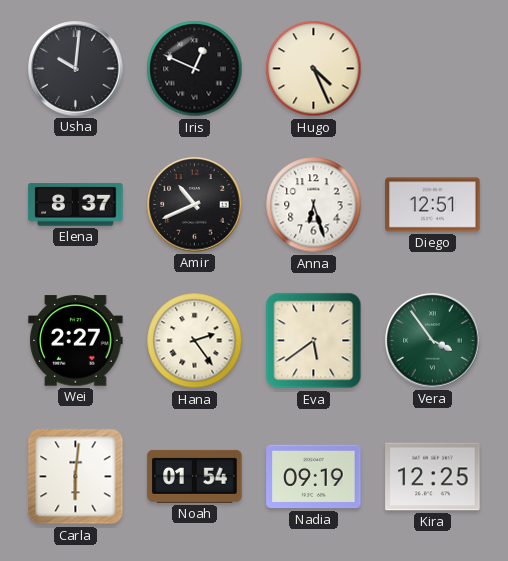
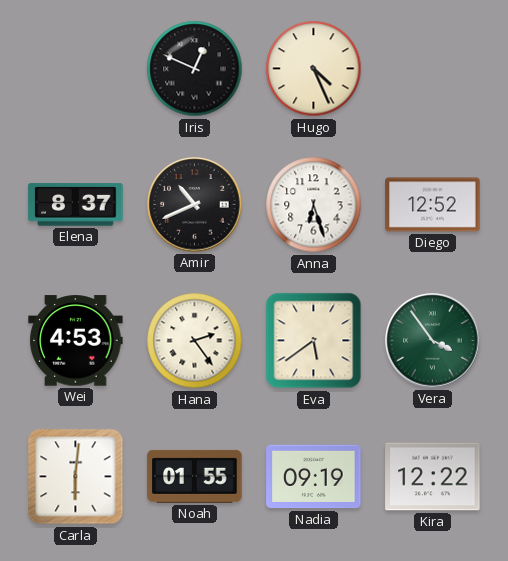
Usha: 10:01 -> none
Diego: 12:51 -> 12:52
Wei: 2:27 -> 4:53
Noah: 01:54 -> 01:55
Kira: 12:25 -> 12:22
